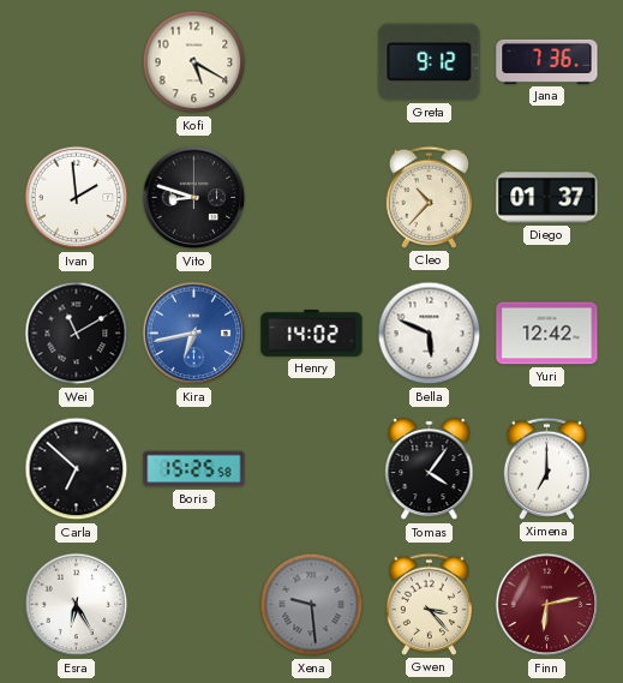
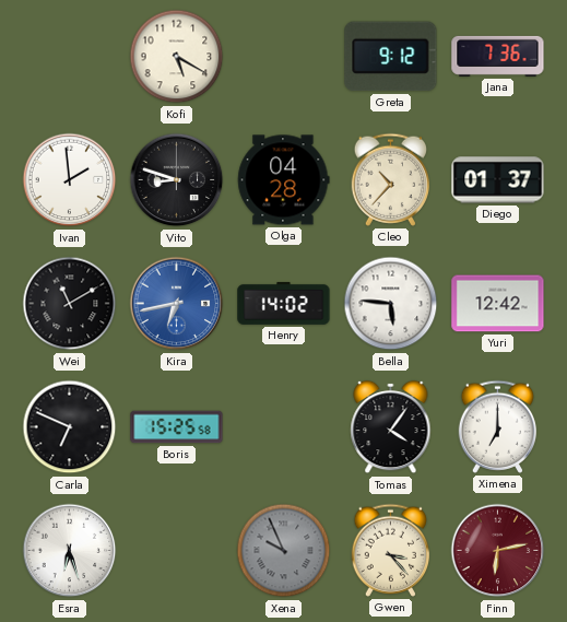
Olga: none -> 04:28
Bella: 5:49 -> 5:46
Carla: 6:52 -> 6:49
Esra: 6:25 -> 6:27
Xena: 9:29 -> 9:56
